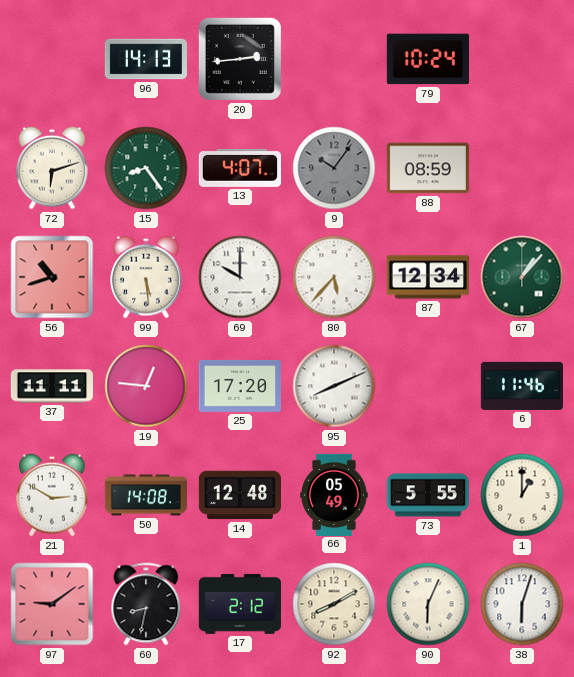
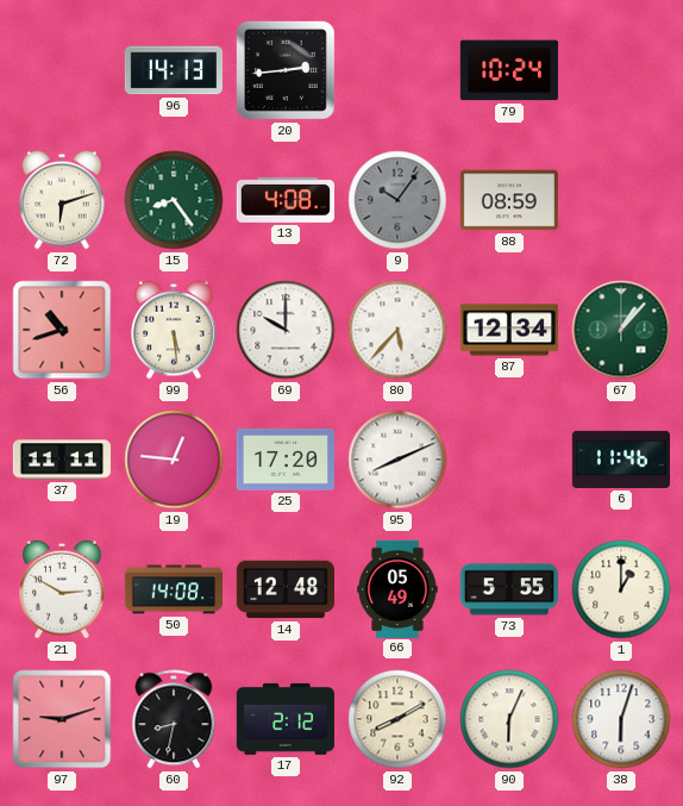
13: 4:07 -> 4:08
97: 9:09 -> 9:12
